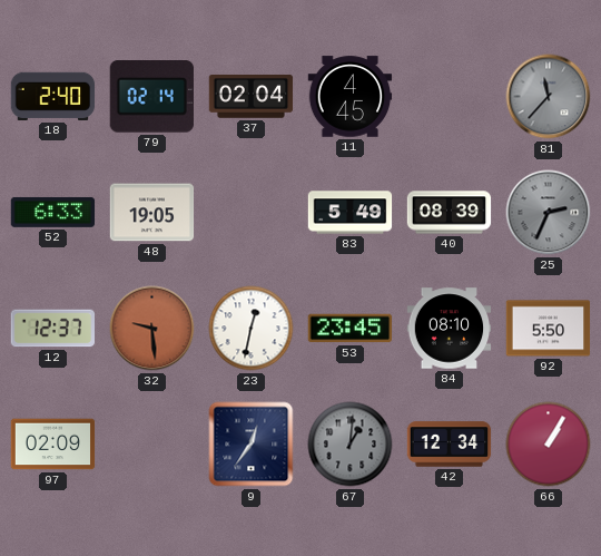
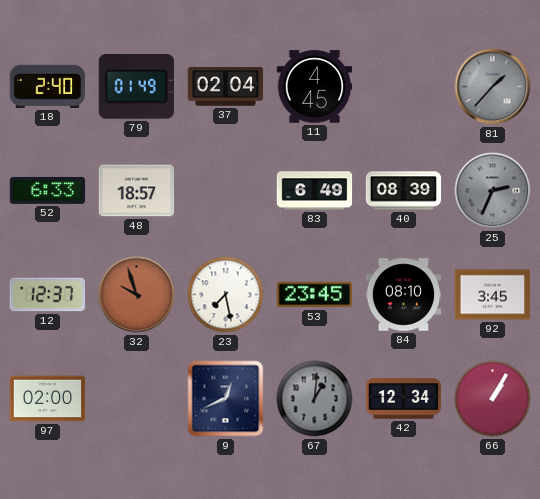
79: 02:14 -> 01:49
81: 11:37 -> 1:37
48: 19:05 -> 18:57
83: 5:49 -> 6:49
32: 9:29 -> 9:57
23: 12:32 -> 7:28
92: 5:50 -> 3:45
97: 02:09 -> 02:00
9: 12:36 -> 12:41
